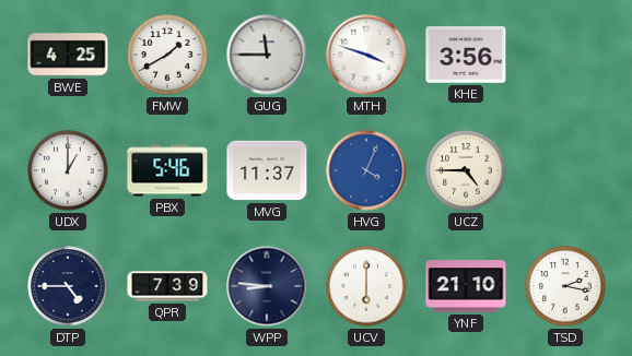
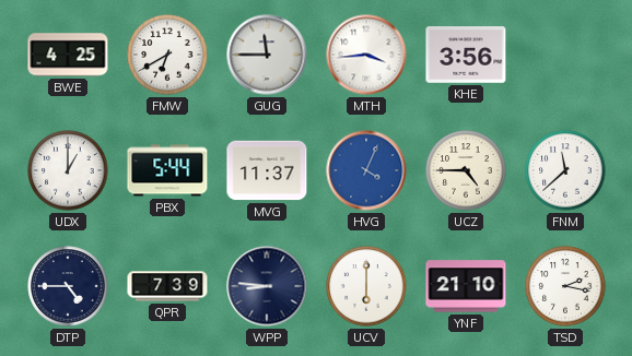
FMW: 1:40 -> 6:40
MTH: 3:48 -> 3:44
PBX: 5:46 -> 5:44
FNM: none -> 11:38
